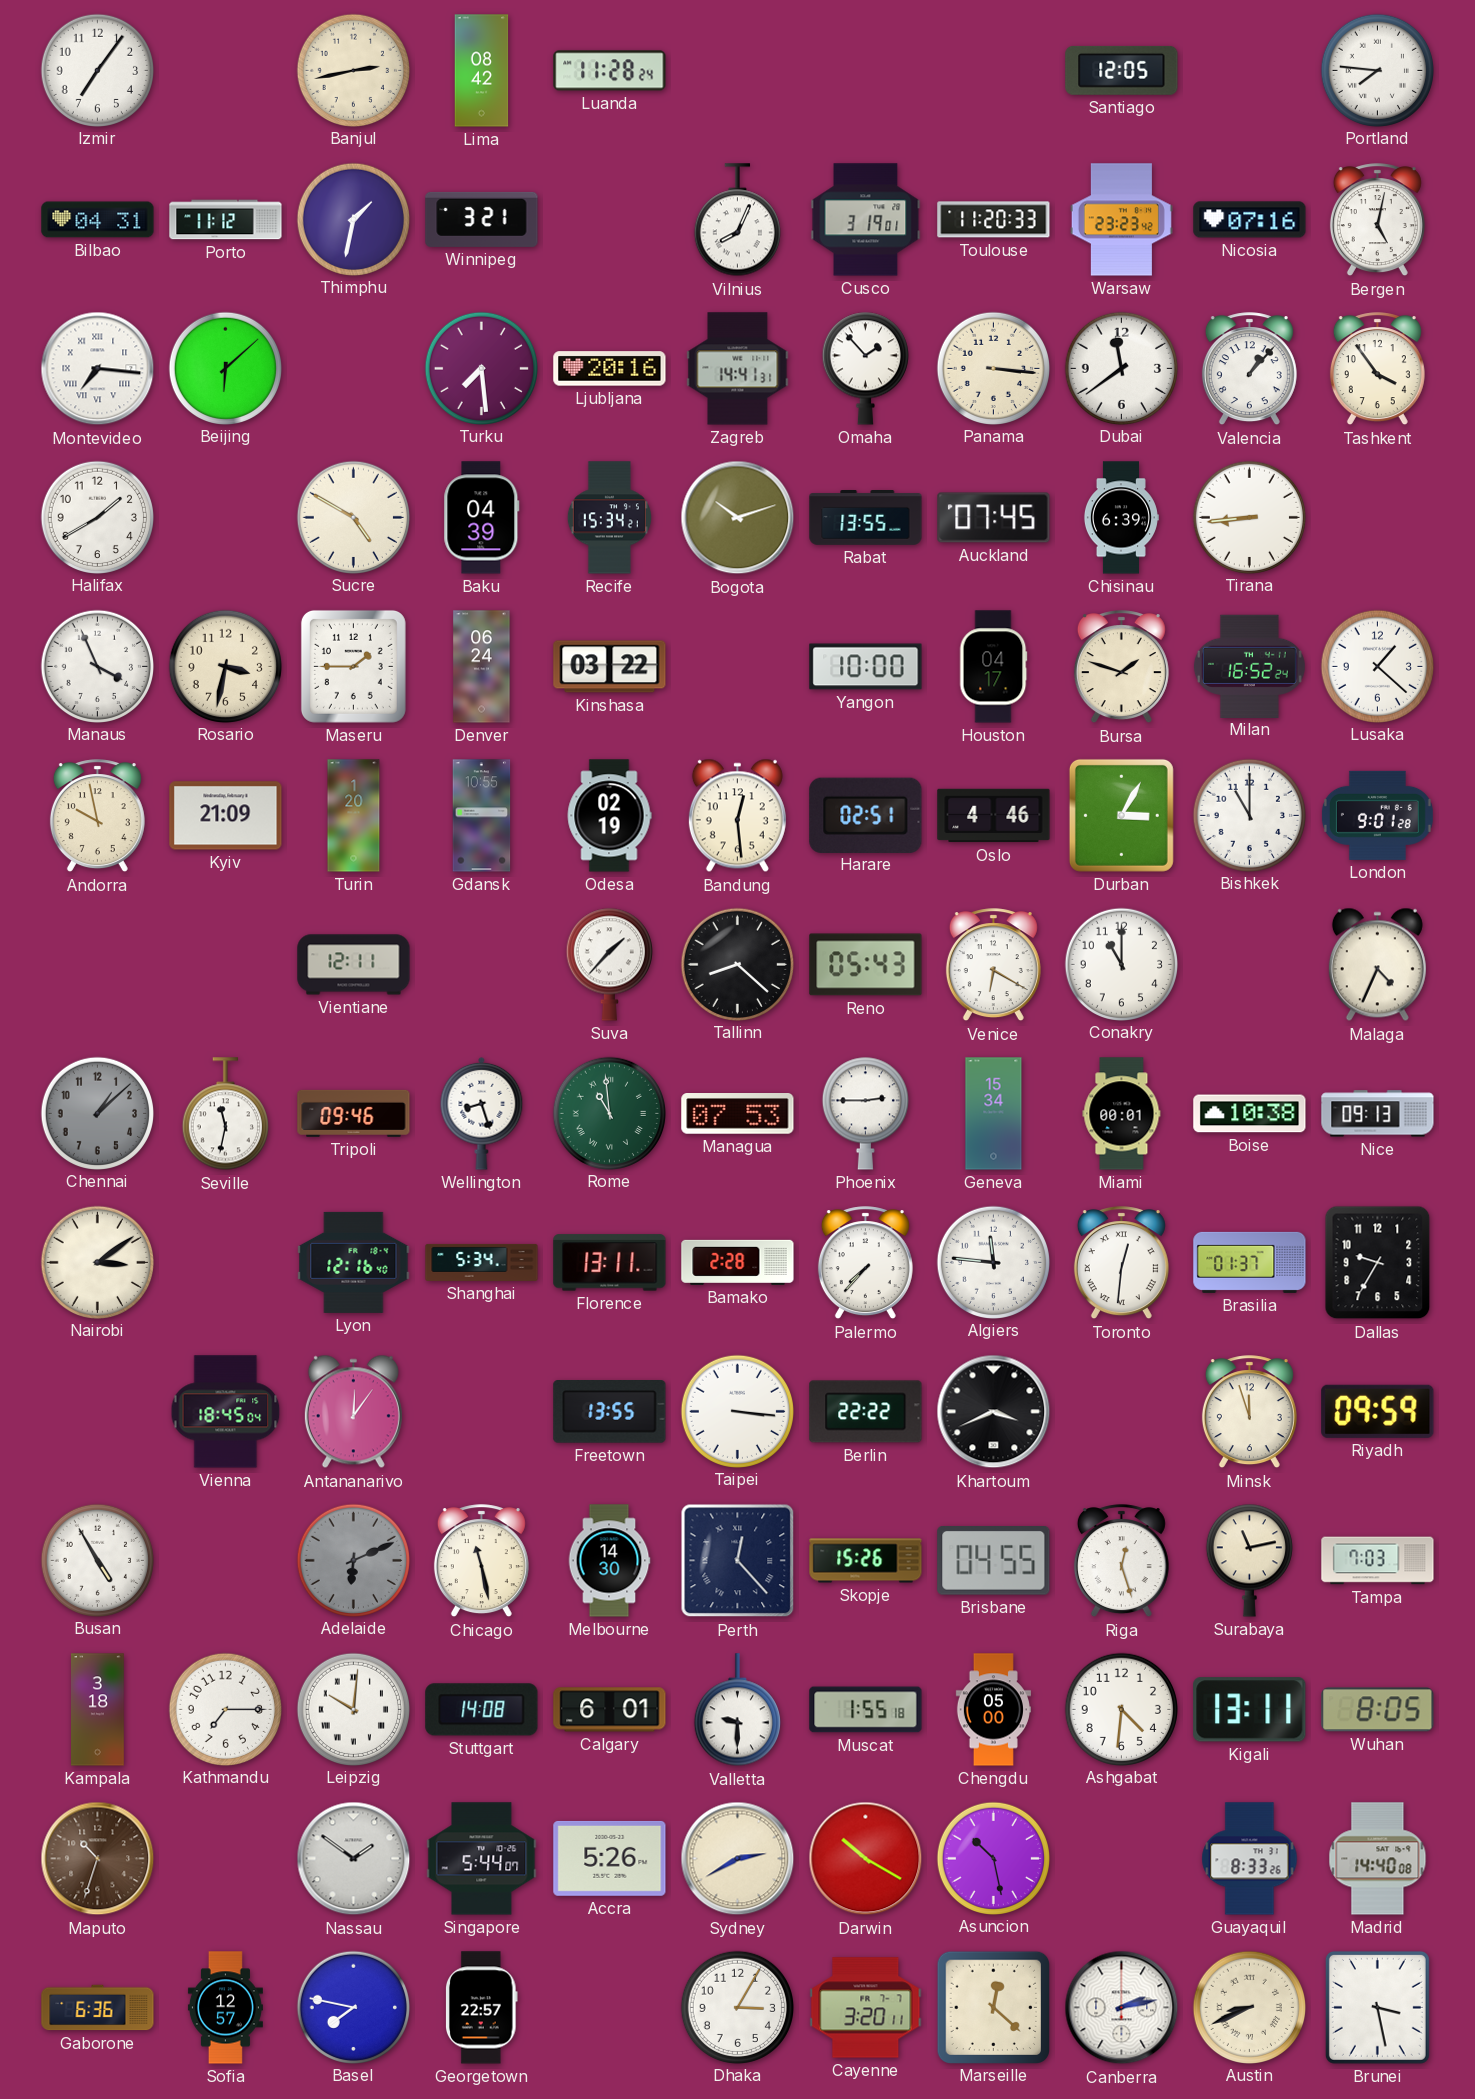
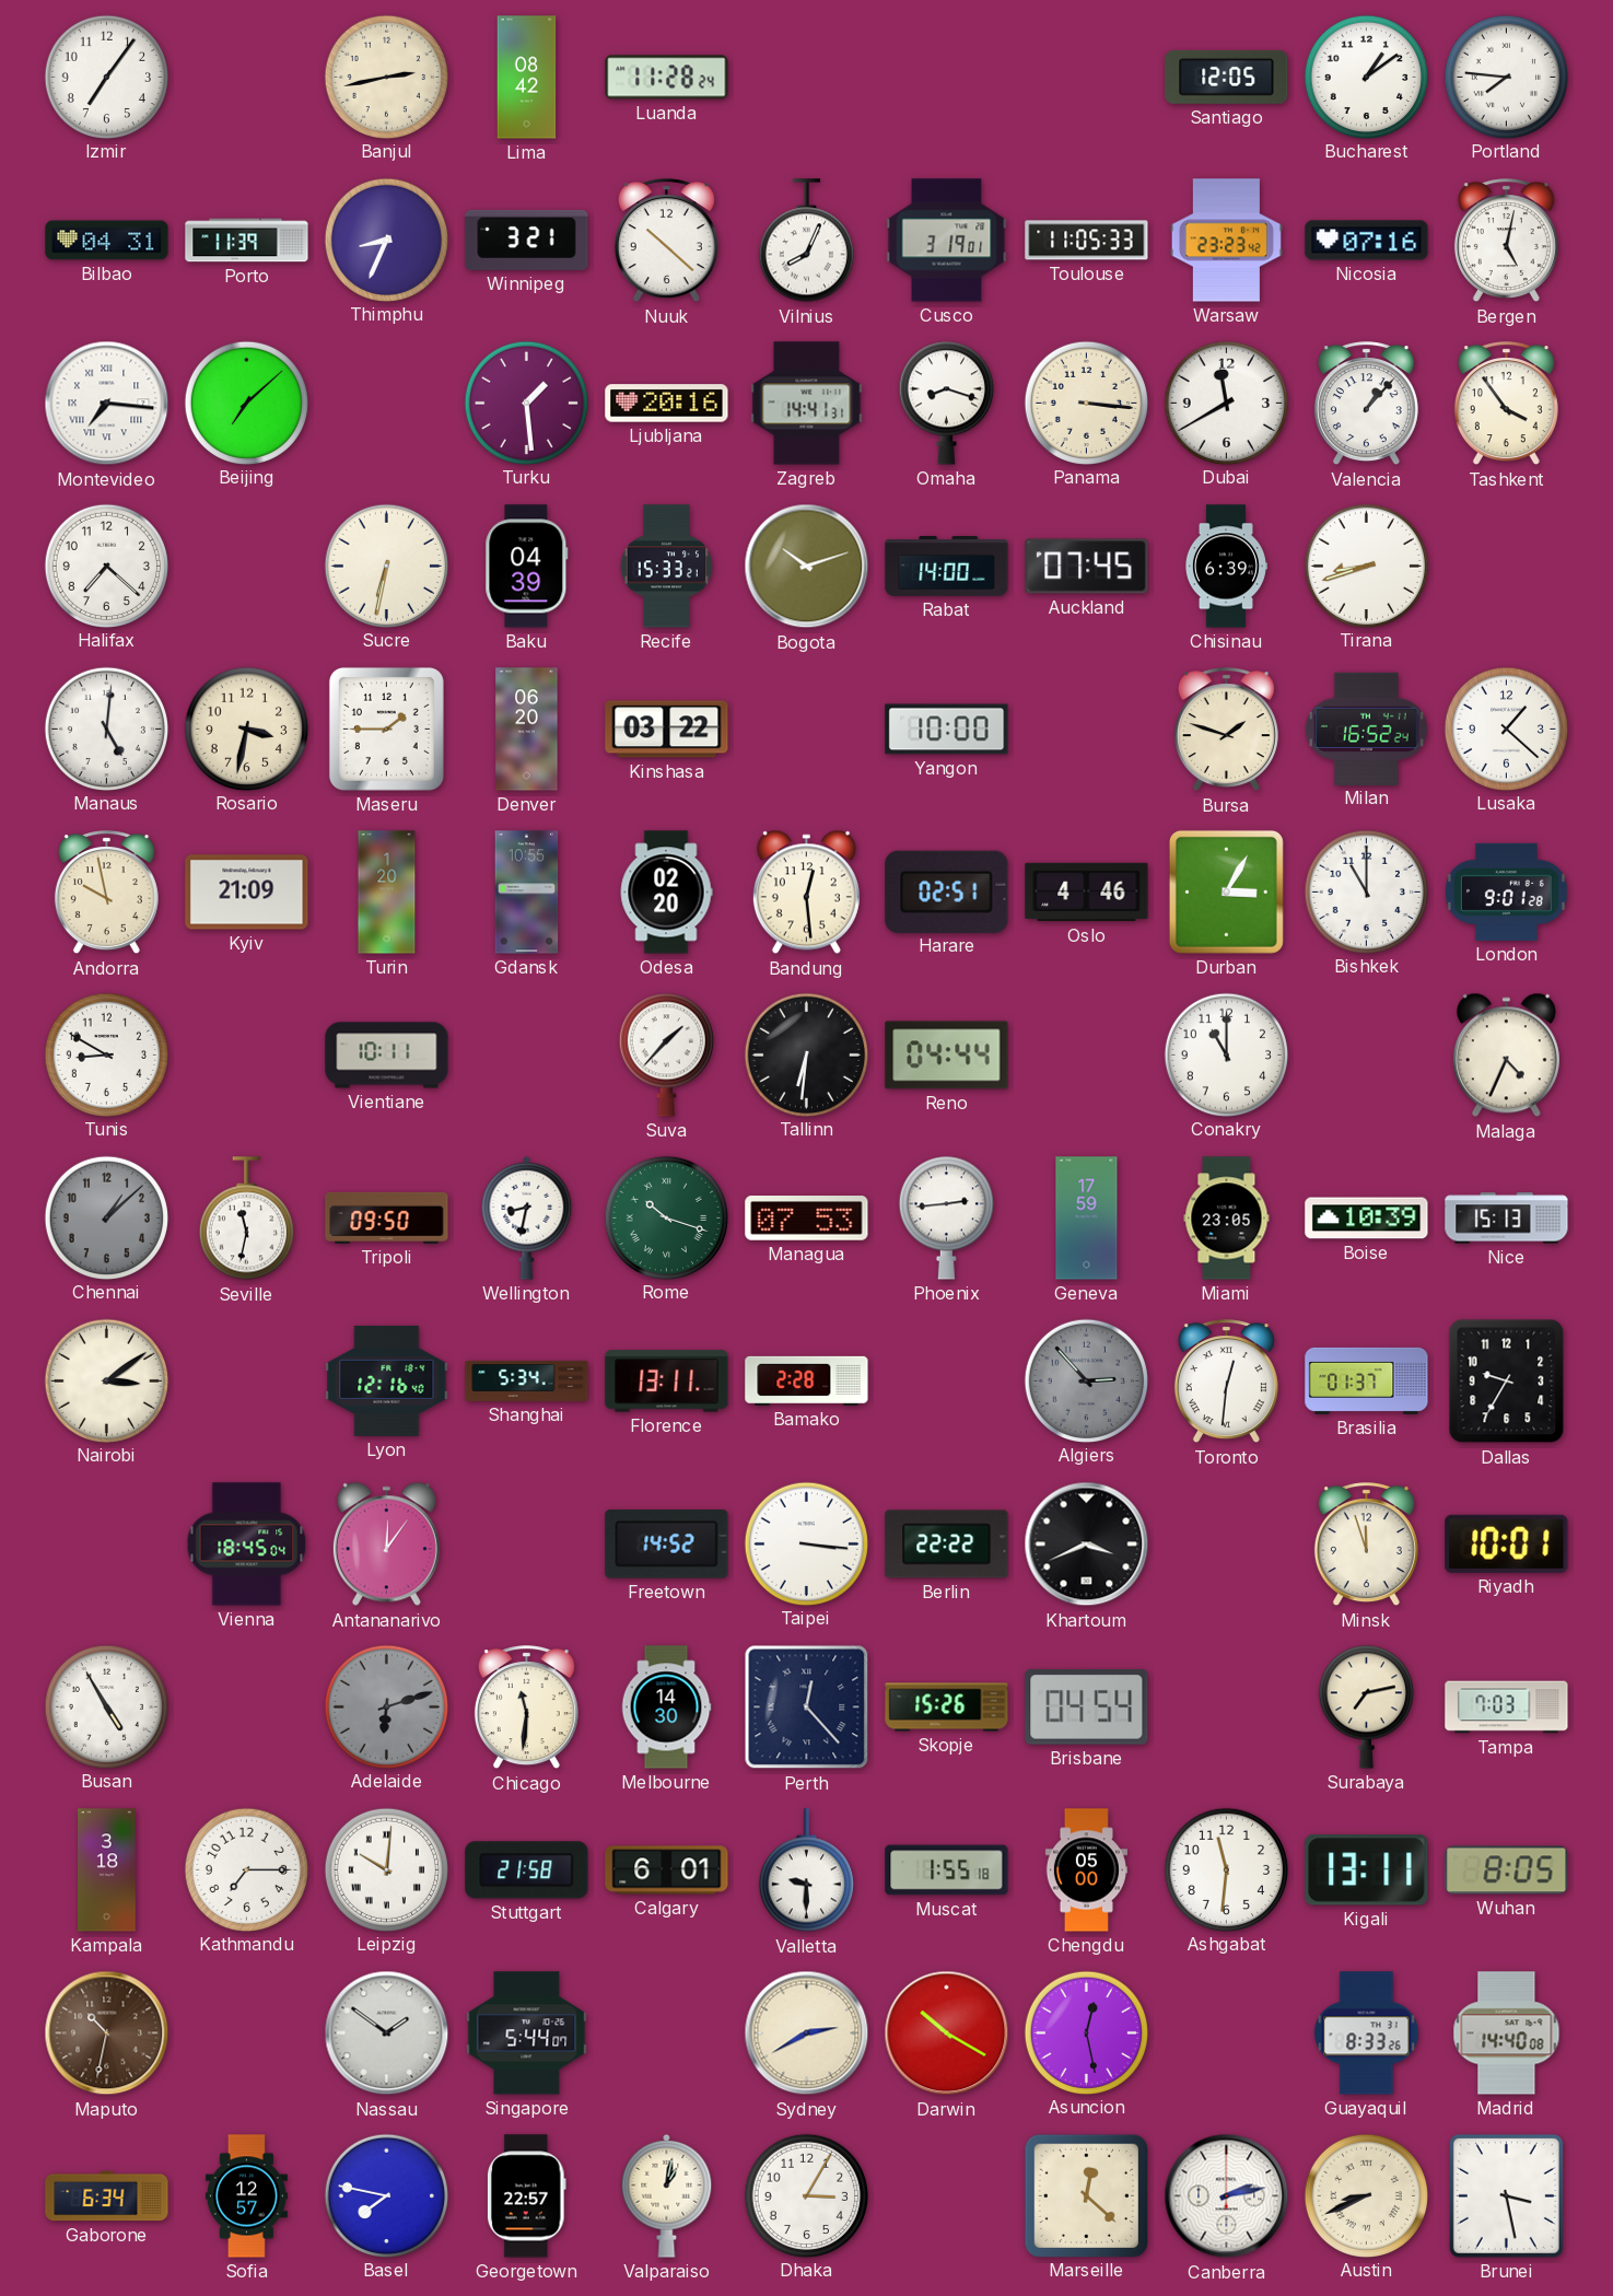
Bucharest: none -> 1:09
Porto: 11:12 -> 11:39
Thimphu: 1:32 -> 8:34
Nuuk: none -> 10:22
Toulouse: 11:20 -> 11:05
Beijing: 6:08 -> 7:08
Turku: 7:29 -> 1:29
Omaha: 1:53 -> 8:18
Dubai: 11:39 -> 11:40
Halifax: 1:40 -> 7:22
Sucre: 4:50 -> 6:32
Recife: 15:34 -> 15:33
Rabat: 13:55 -> 14:00
Tirana: 8:44 -> 8:42
Manaus: 3:56 -> 5:01
Denver: 06:24 -> 06:20
Houston: 04:17 -> none
Odesa: 02:19 -> 02:20
Tunis: none -> 8:50
Vientiane: 12:11 -> 10:11
Tallinn: 8:22 -> 6:31
Reno: 05:43 -> 04:44
Venice: 6:20 -> none
Tripoli: 09:46 -> 09:50
Wellington: 8:27 -> 8:32
Rome: 10:59 -> 10:18
Phoenix: 2:45 -> 2:44
Geneva: 15:34 -> 17:59
Miami: 00:01 -> 23:05
Boise: 10:38 -> 10:39
Nice: 09:13 -> 15:13
Palermo: 7:37 -> none
Algiers: 11:46 -> 2:53
Algiers dial: white -> grey
Freetown: 13:55 -> 14:52
Riyadh: 09:59 -> 10:01
Adelaide: 6:11 -> 6:12
Chicago: 11:28 -> 11:31
Brisbane: 04:55 -> 04:54
Riga: 12:27 -> none
Surabaya: 11:13 -> 7:13
Stuttgart: 14:08 -> 21:58
Ashgabat: 4:31 -> 11:31
Maputo: 10:33 -> 10:32
Accra: 5:26 -> none
Asuncion: 10:28 -> 12:28
Gaborone: 6:36 -> 6:34
Valparaiso: none -> 1:02
Cayenne: 3:20 -> none
